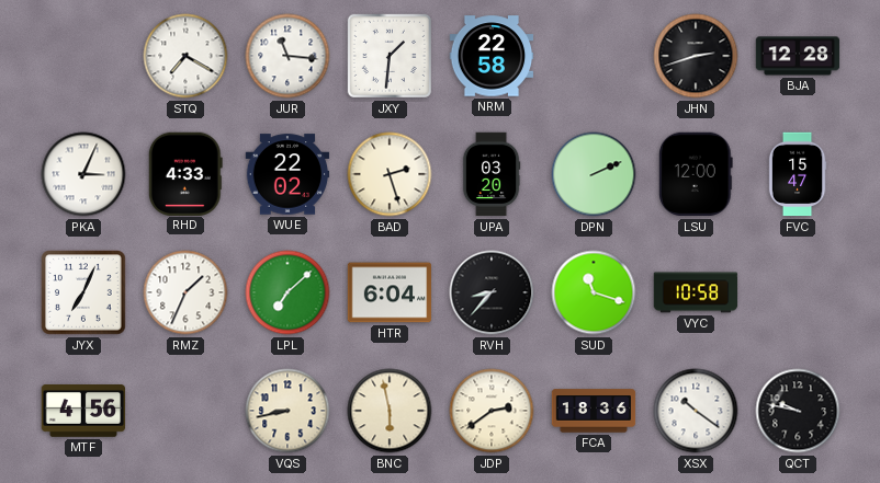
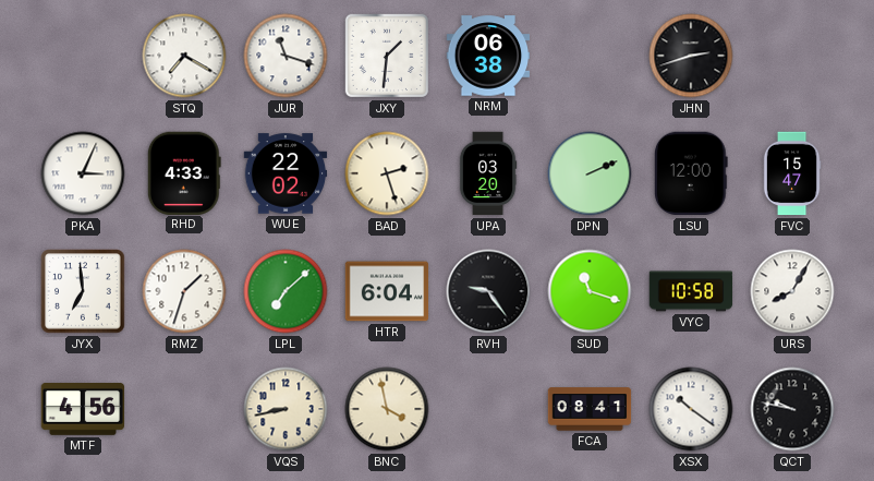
JUR: 11:16 -> 11:18
NRM: 22:58 -> 06:38
BJA: 12:28 -> none
JYX: 7:04 -> 6:59
RMZ: 1:34 -> 1:33
RVH: 8:37 -> 9:24
URS: none -> 8:05
BNC: 5:58 -> 3:58
JDP: 2:39 -> none
FCA: 18:36 -> 08:41
